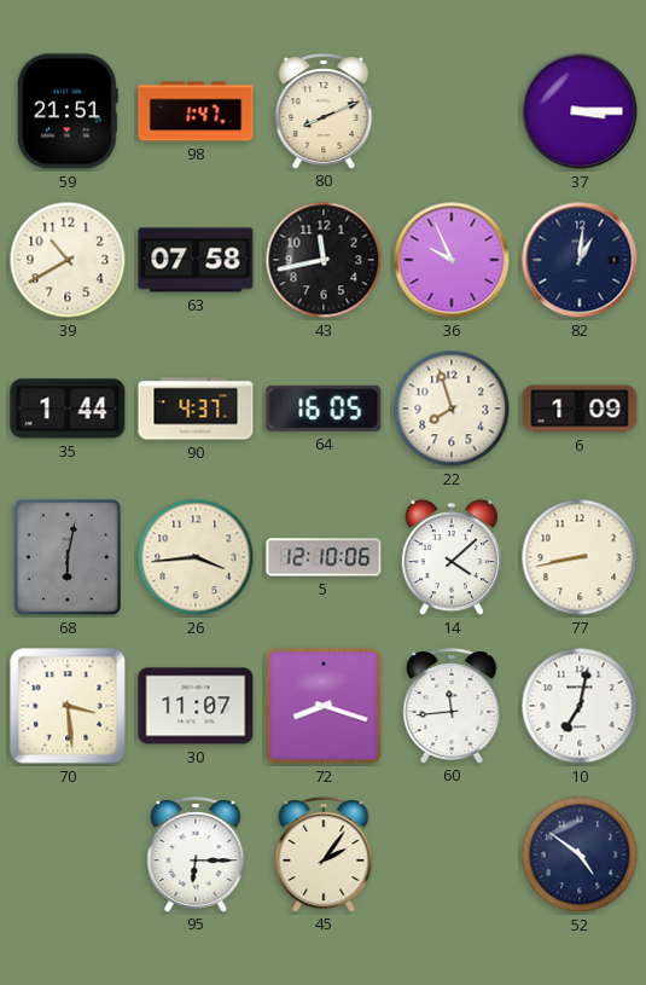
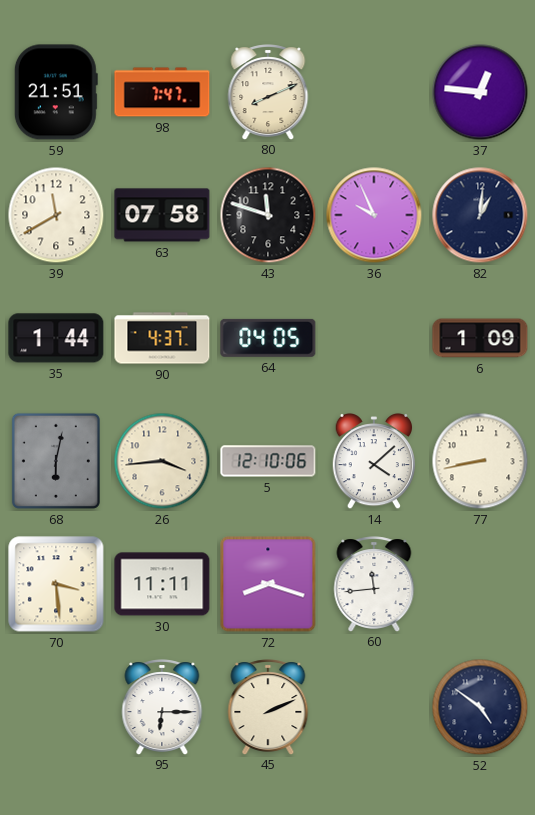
98: 1:47 -> 7:47
37: 3:15 -> 12:46
39: 10:40 -> 11:40
43: 11:43 -> 11:48
64: 16:05 -> 04:05
22: 7:57 -> none
30: 11:07 -> 11:11
10: 7:02 -> none
45: 2:06 -> 2:11
